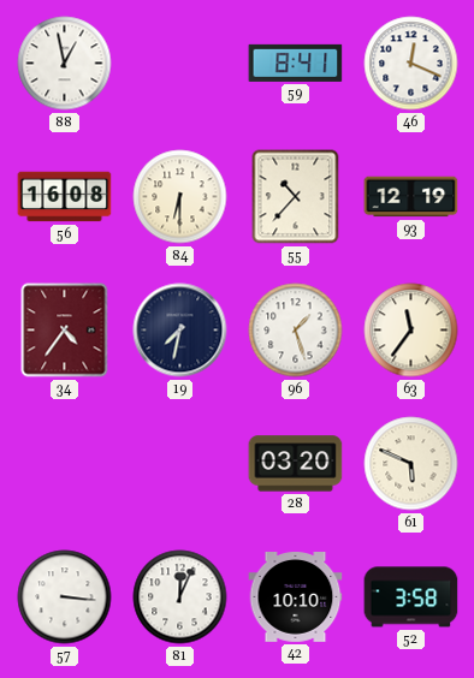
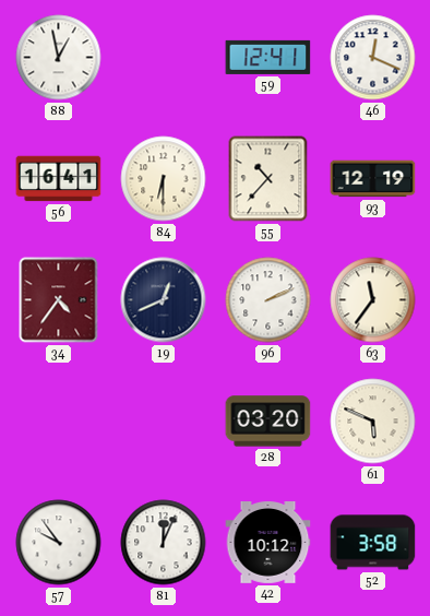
59: 8:41 -> 12:41
56: 16:08 -> 16:41
19: 7:32 -> 12:41
96: 1:27 -> 2:11
57: 3:16 -> 9:54
42: 10:10 -> 10:12
